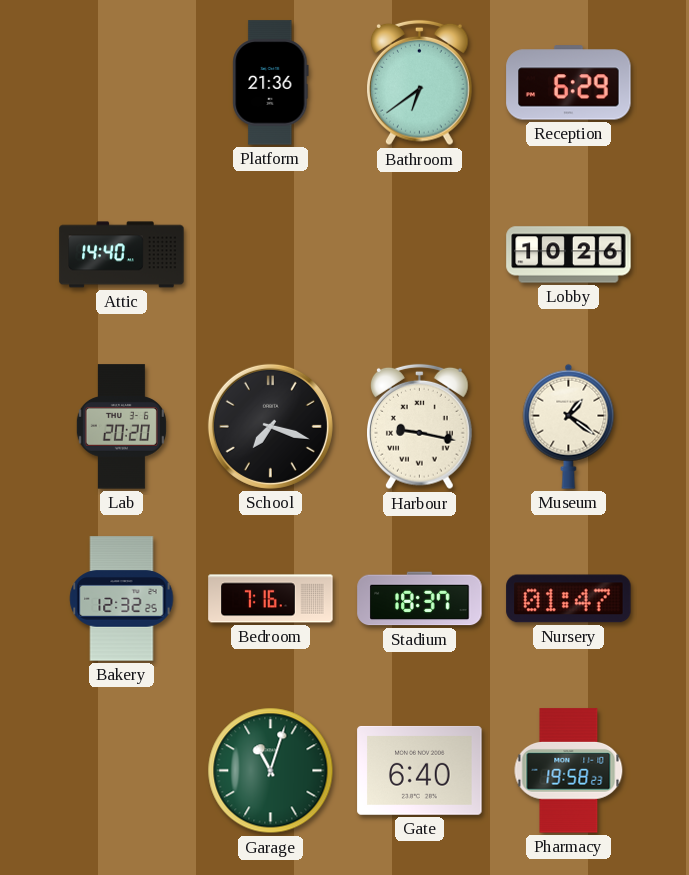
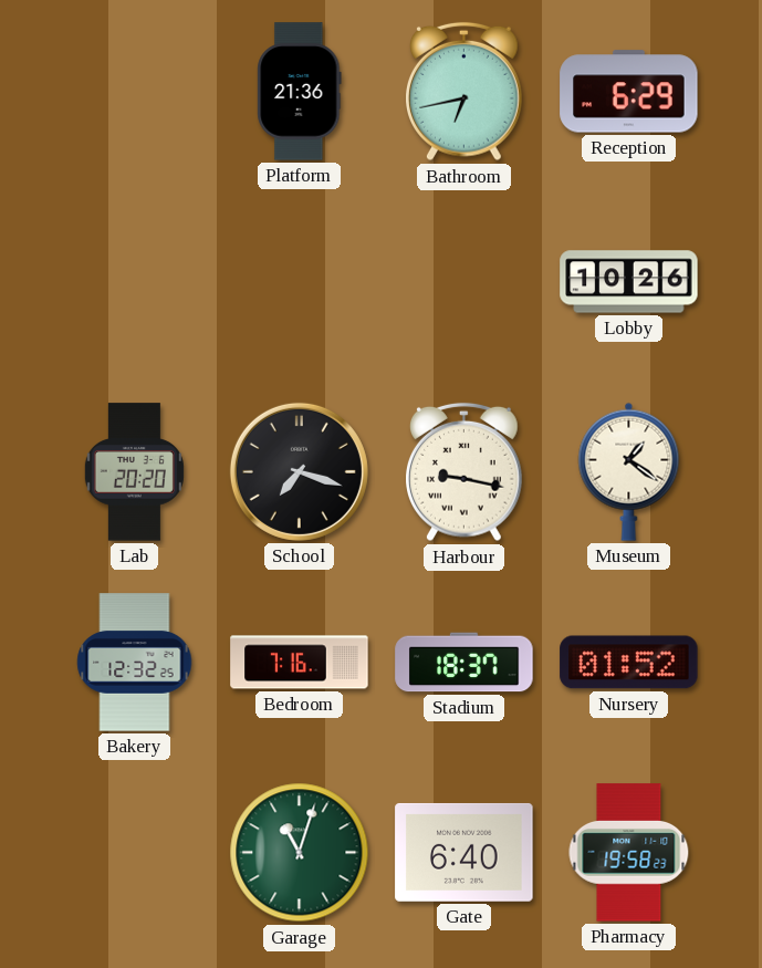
Bathroom: 6:39 -> 6:43
Attic: 14:40 -> none
Nursery: 01:47 -> 01:52
